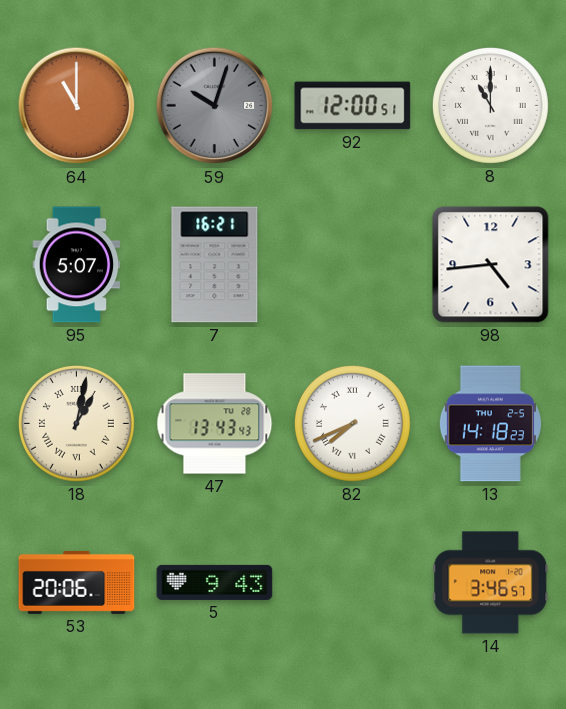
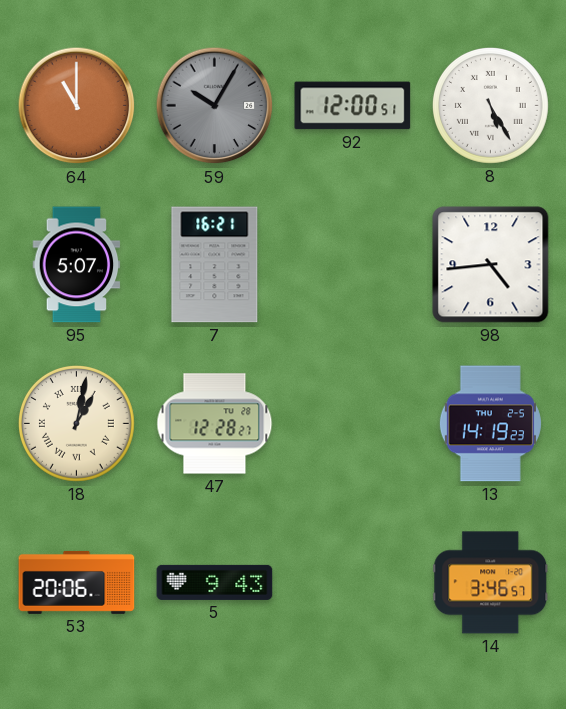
59: 10:03 -> 10:05
8: 11:00 -> 5:25
47: 13:43 -> 12:28
82: 7:41 -> none
13: 14:18 -> 14:19
